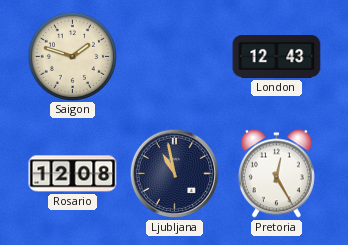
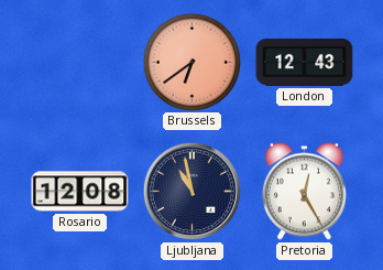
Saigon: 1:48 -> none
Brussels: none -> 6:39
